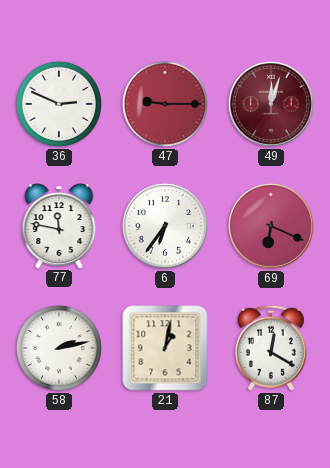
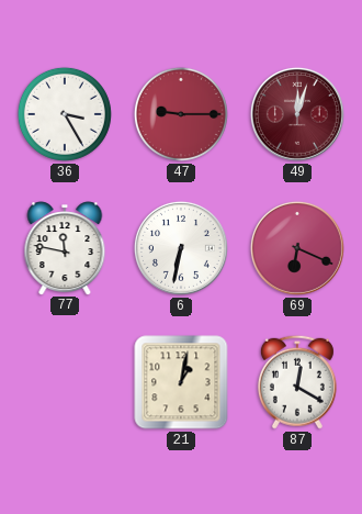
36: 2:49 -> 3:25
6: 6:36 -> 6:32
58: 2:13 -> none
